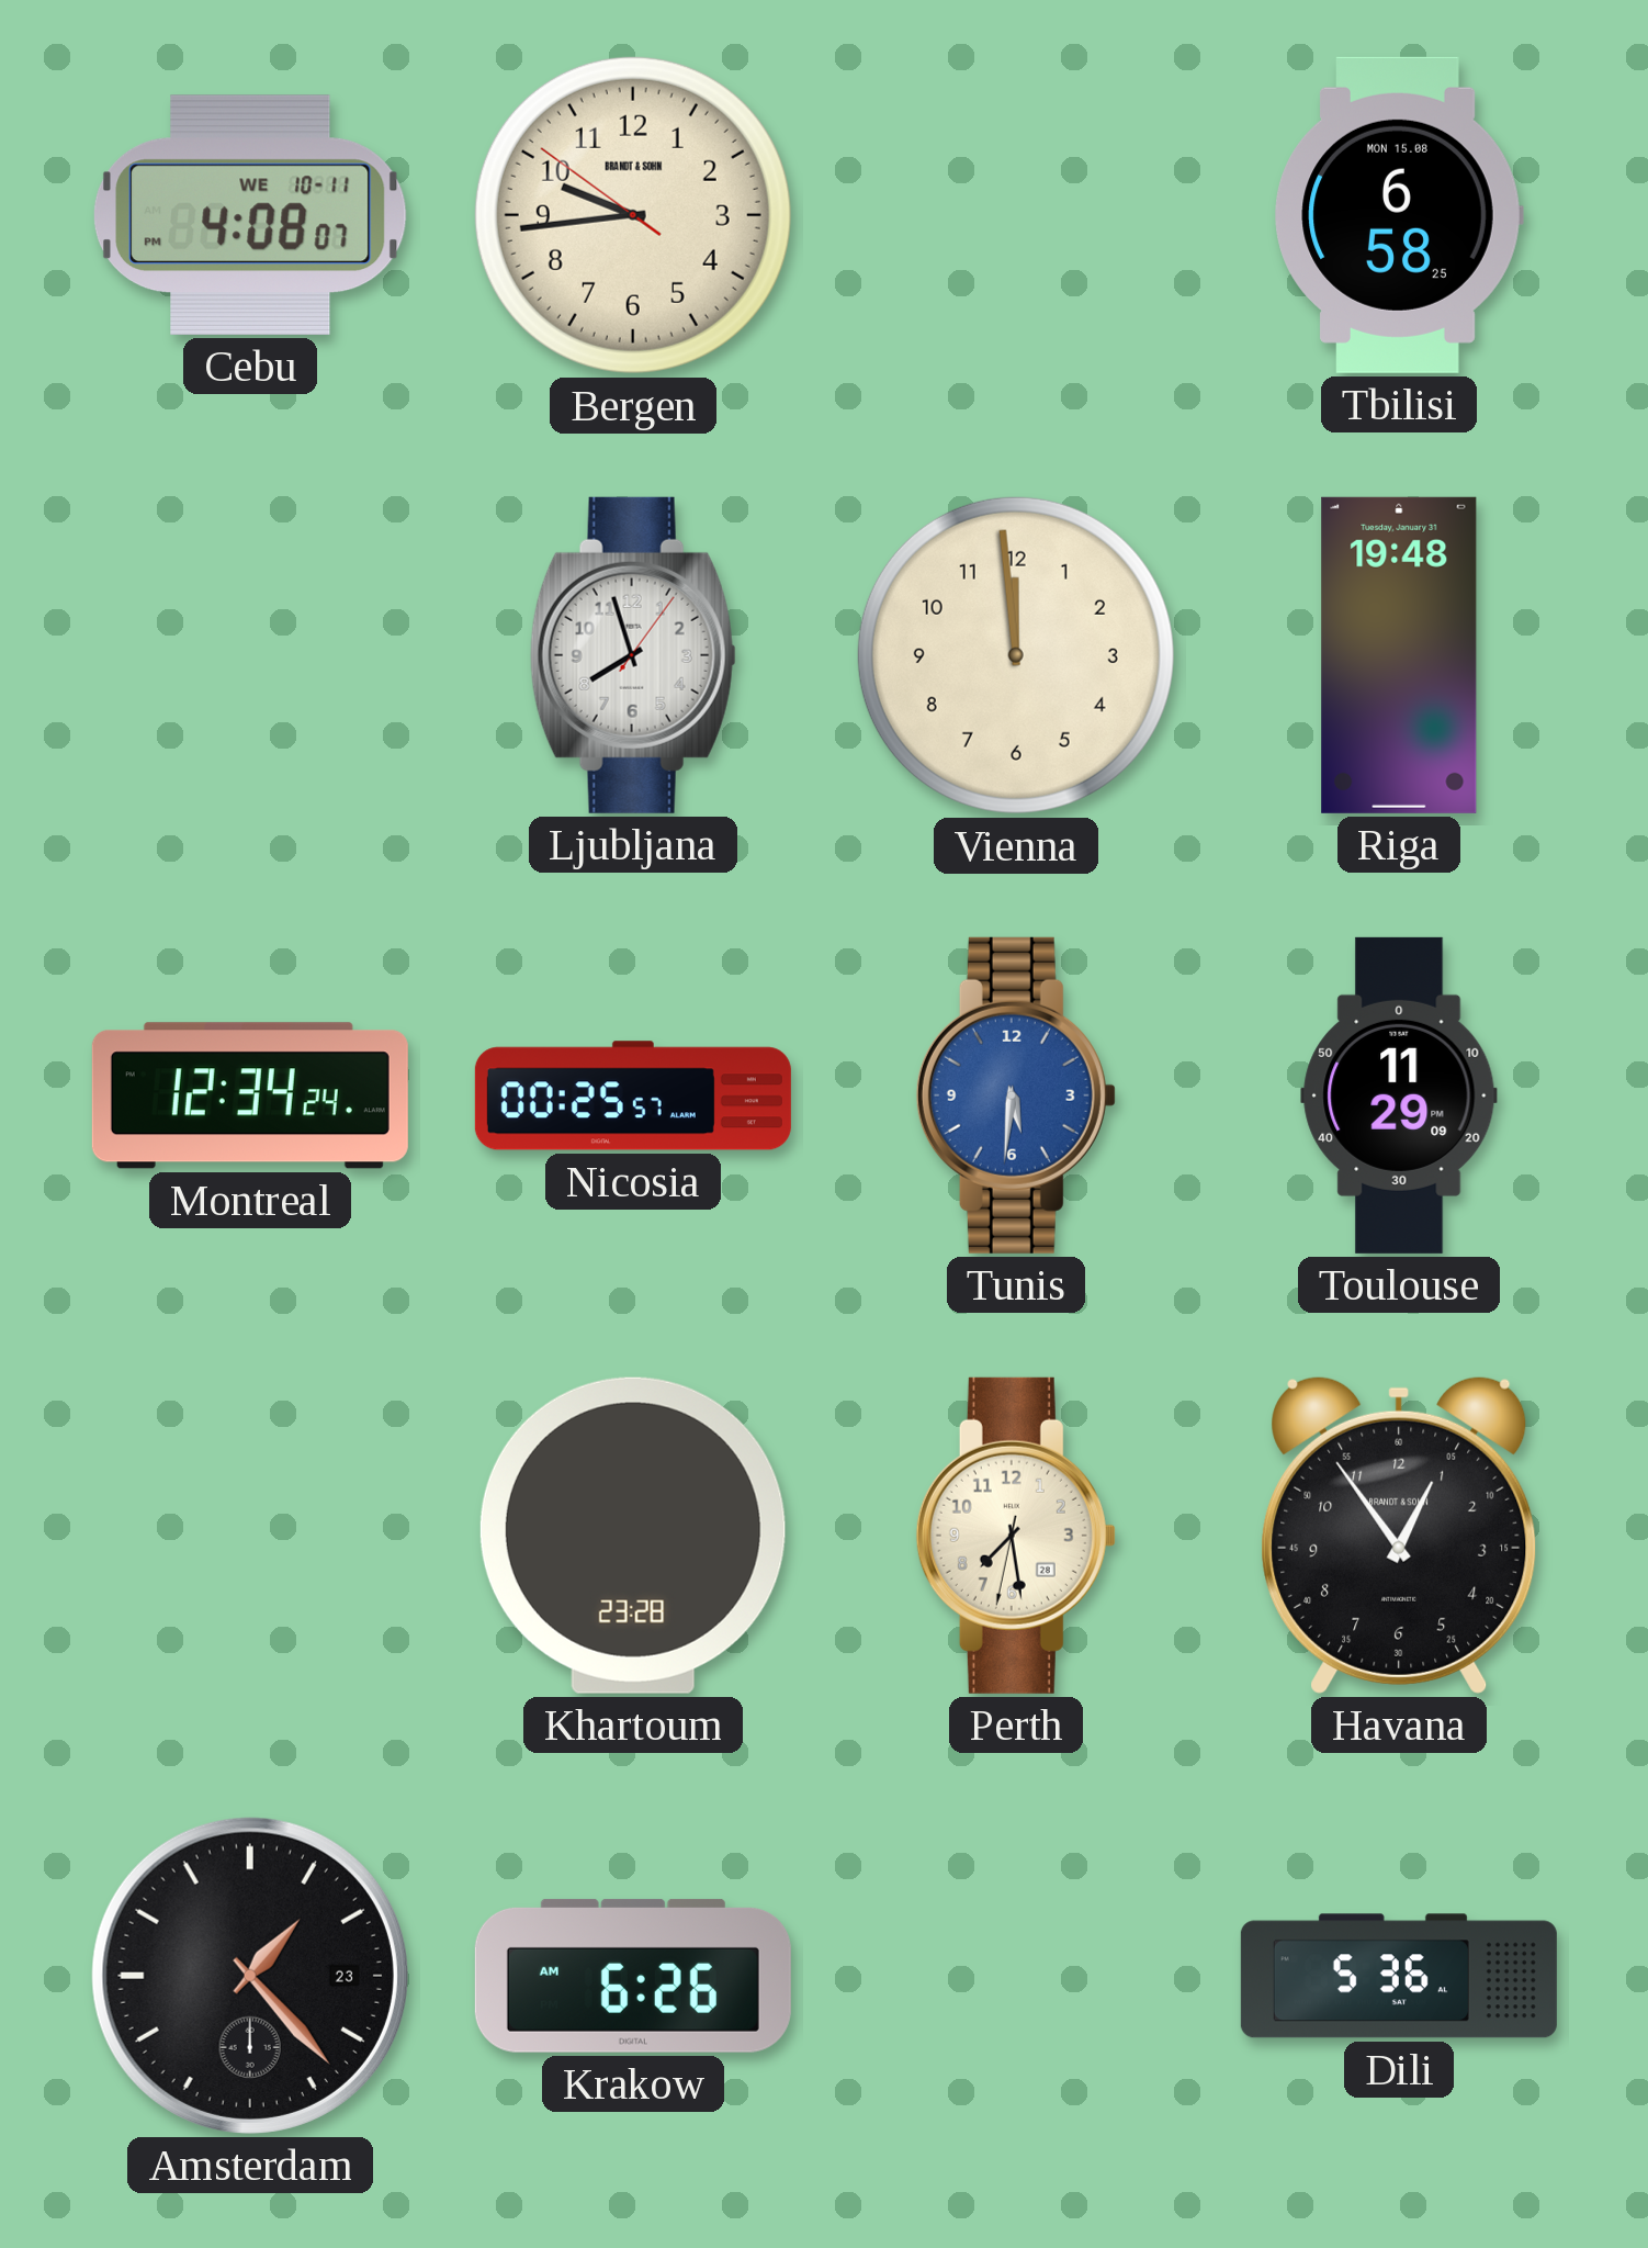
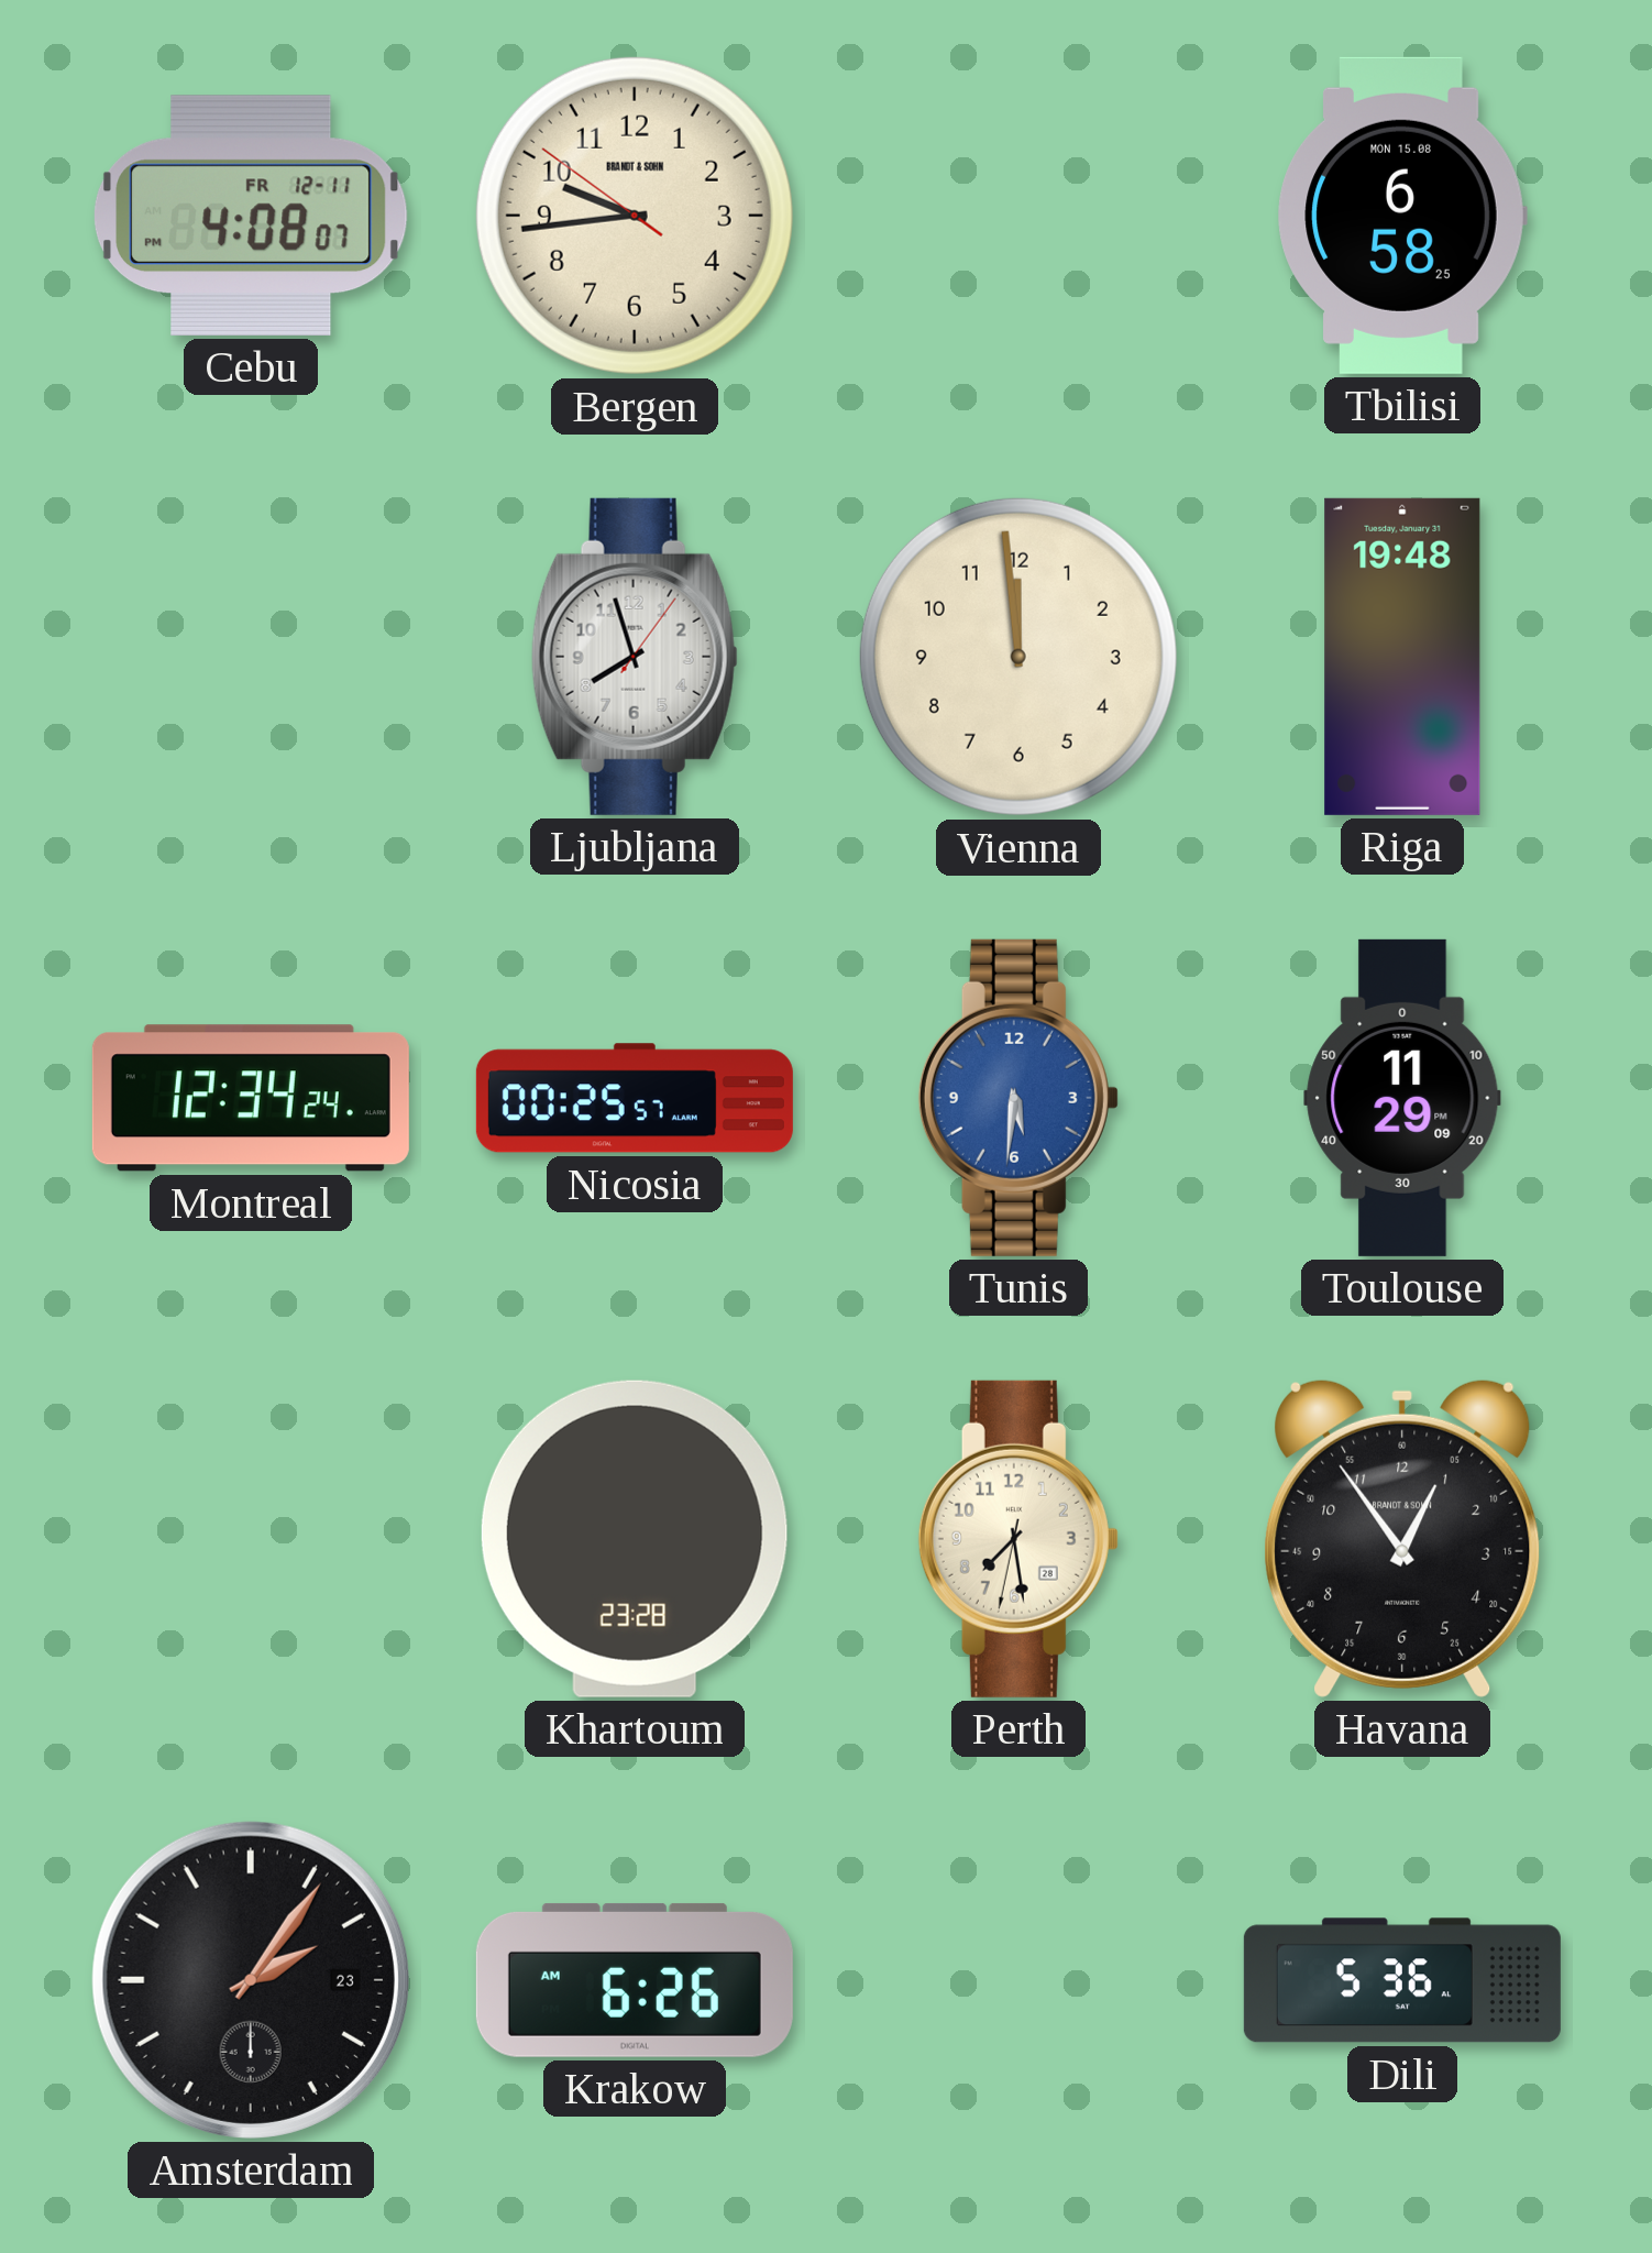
Cebu date: WE 10-11 -> FR 12-11
Amsterdam: 1:23 -> 2:06
